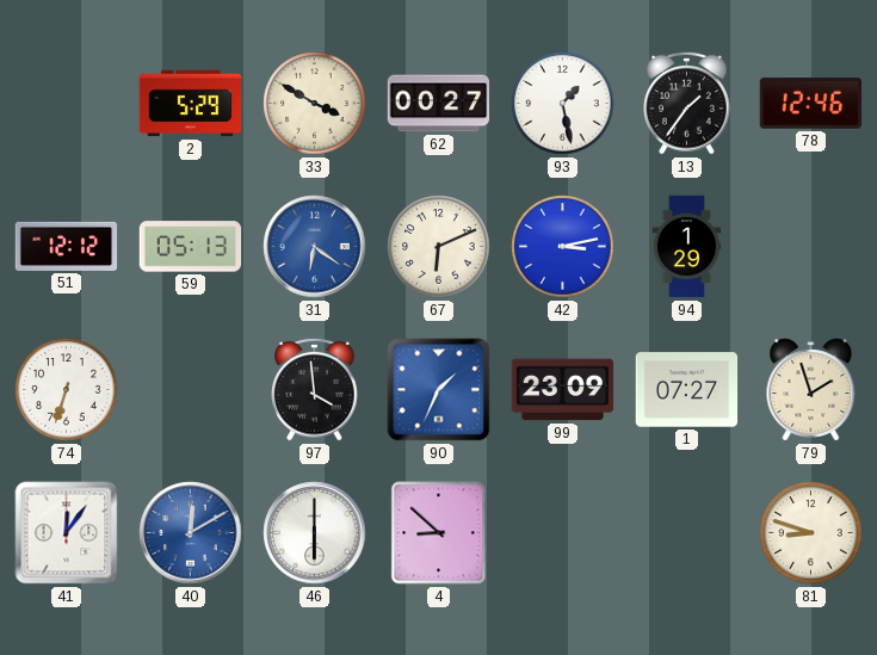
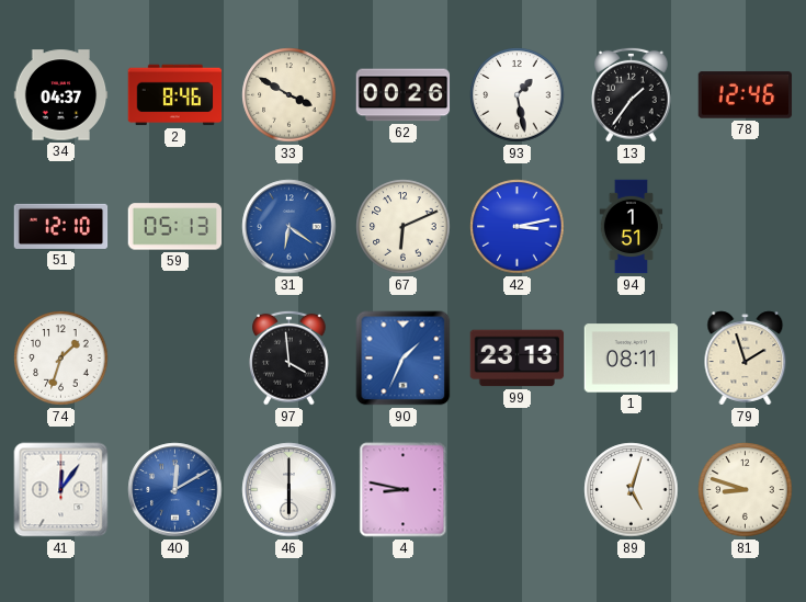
34: none -> 04:37
2: 5:29 -> 8:46
62: 00:27 -> 00:26
51: 12:12 -> 12:10
94: 1:29 -> 1:51
74: 6:33 -> 1:33
99: 23:09 -> 23:13
1: 07:27 -> 08:11
4: 8:52 -> 8:47
89: none -> 5:03
